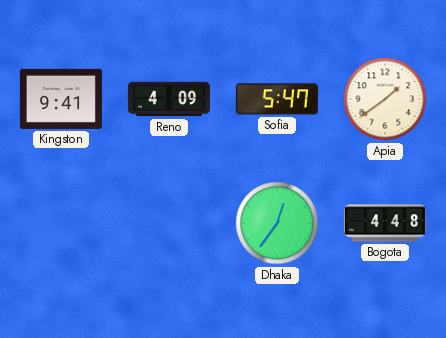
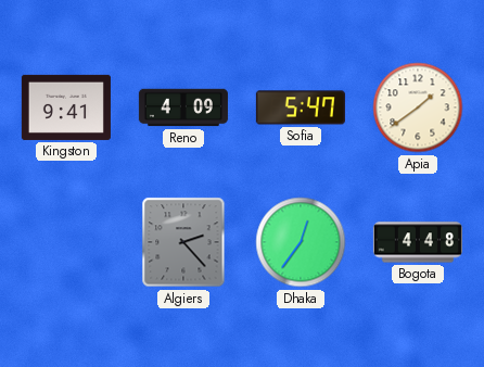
Algiers: none -> 2:23
